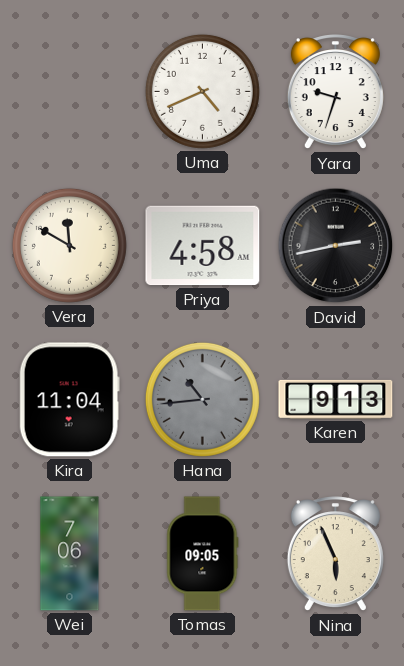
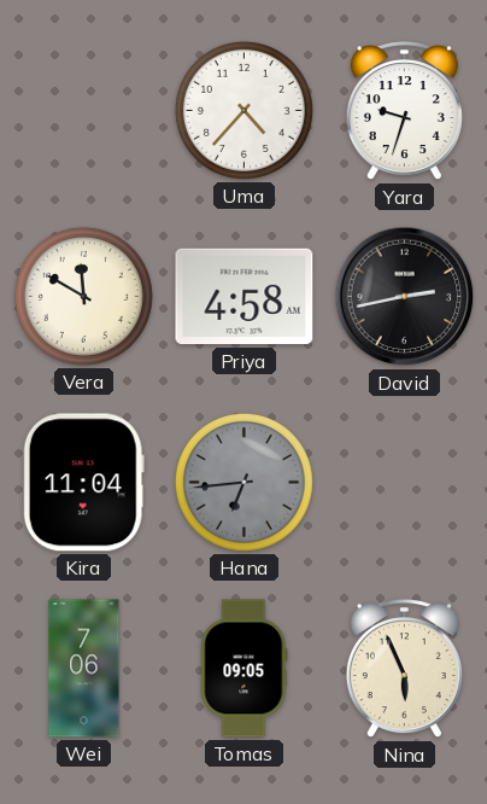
Uma: 4:41 -> 4:37
Hana: 10:44 -> 6:44
Karen: 9:13 -> none
